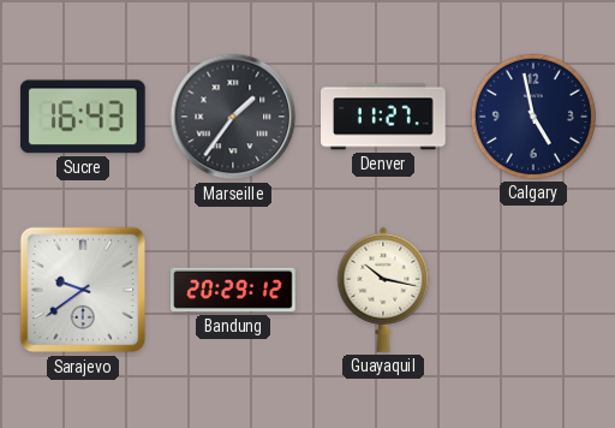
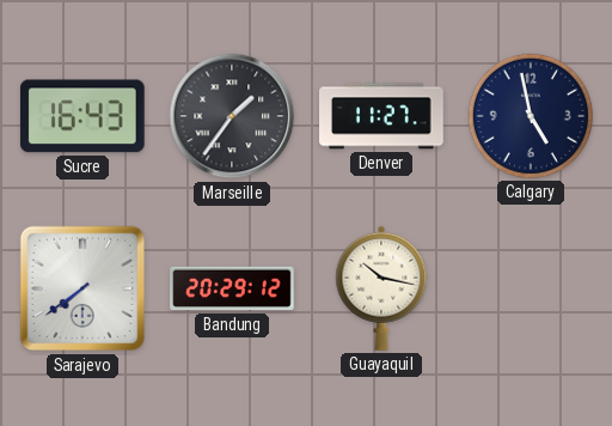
Sarajevo: 9:39 -> 7:39
